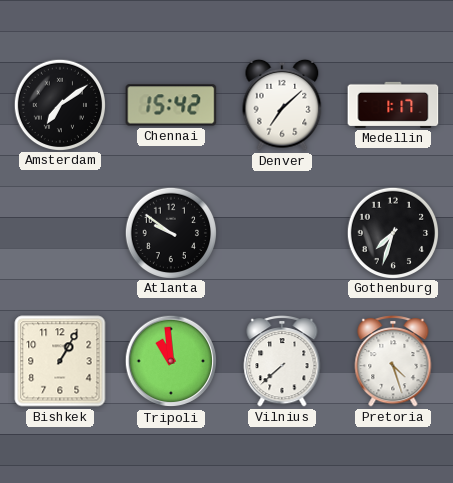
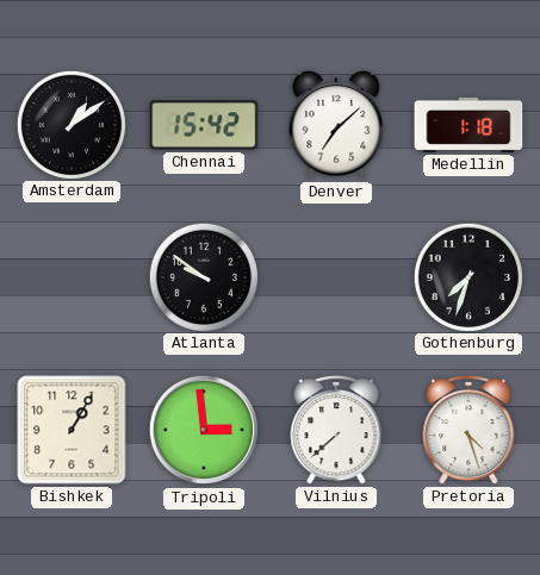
Amsterdam: 7:09 -> 1:09
Medellin: 1:17 -> 1:18
Tripoli: 10:59 -> 2:59
